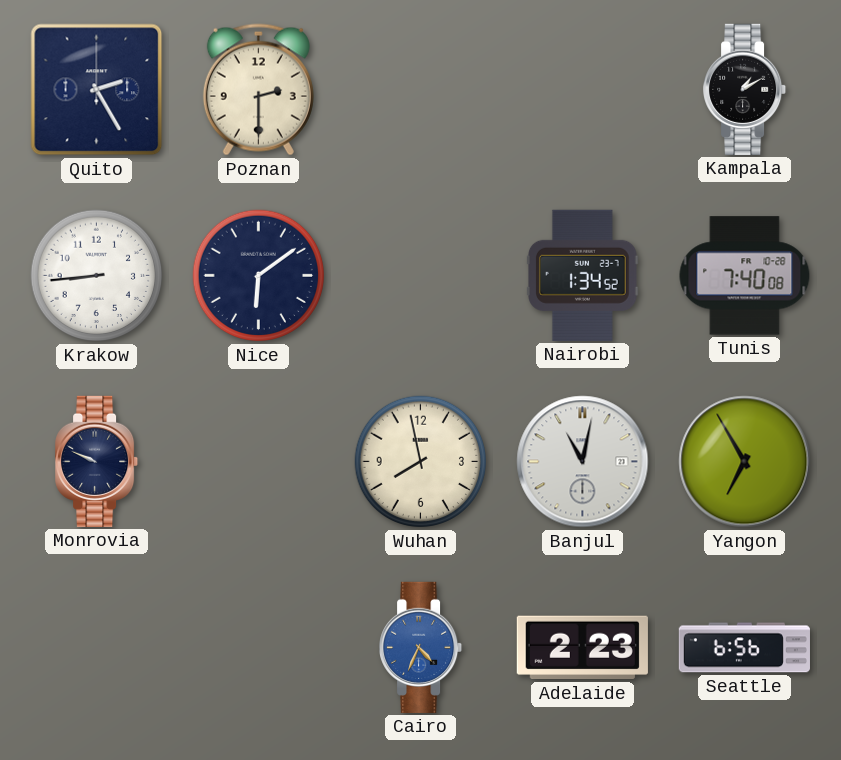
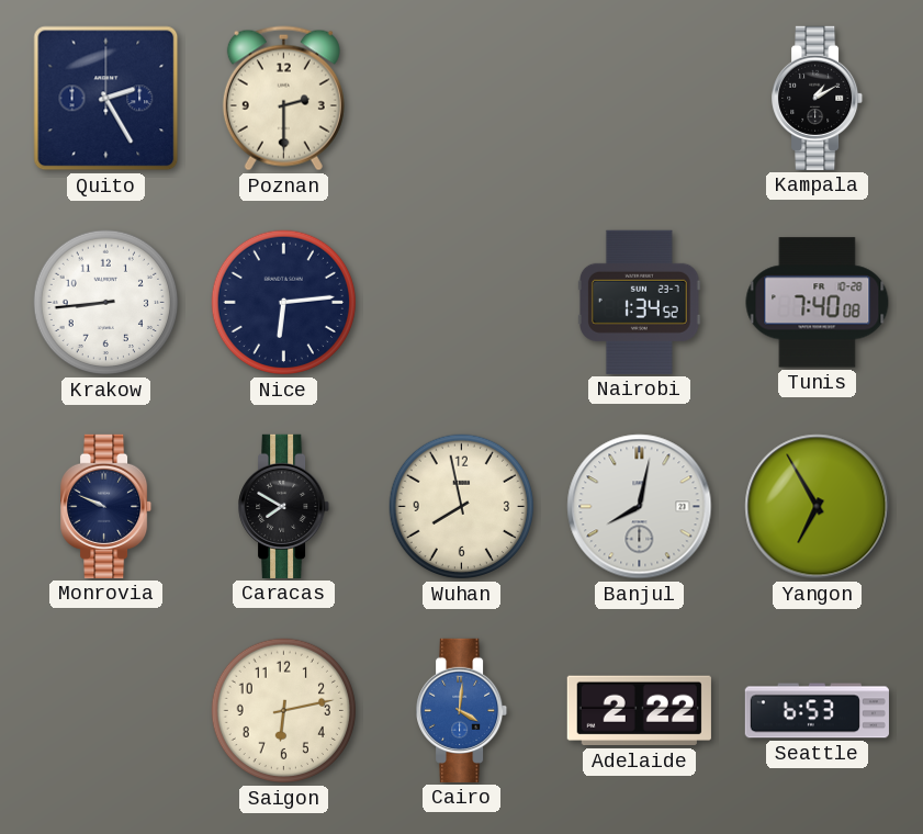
Nice: 6:09 -> 6:14
Caracas: none -> 7:50
Banjul: 11:02 -> 8:02
Saigon: none -> 6:13
Cairo: 4:34 -> 4:01
Adelaide: 2:23 -> 2:22
Seattle: 6:56 -> 6:53
